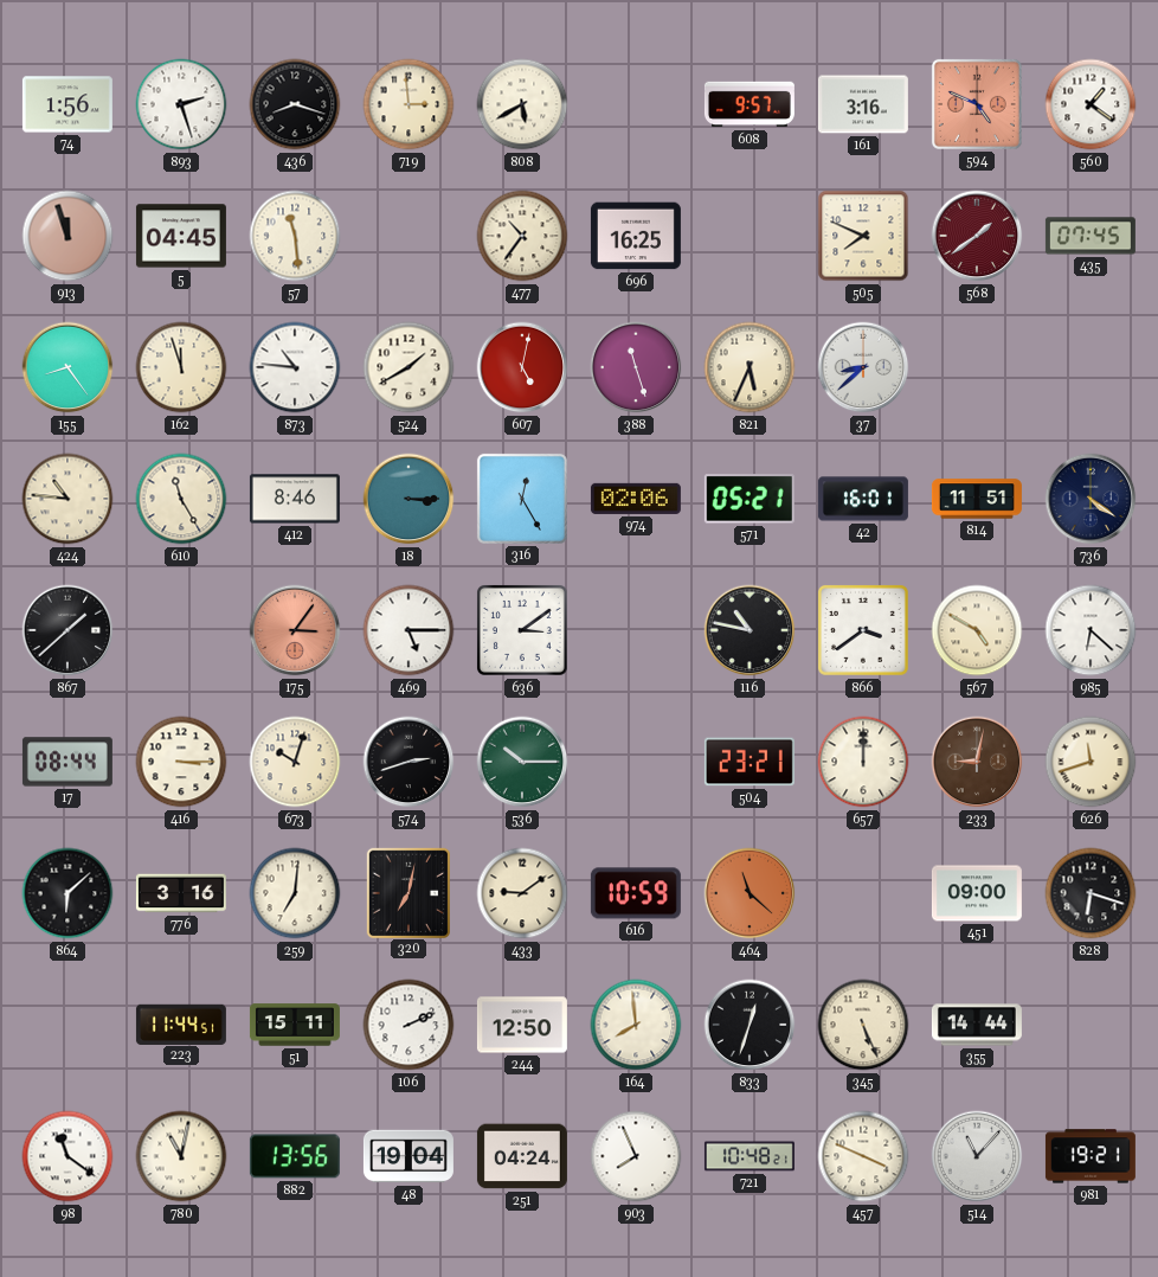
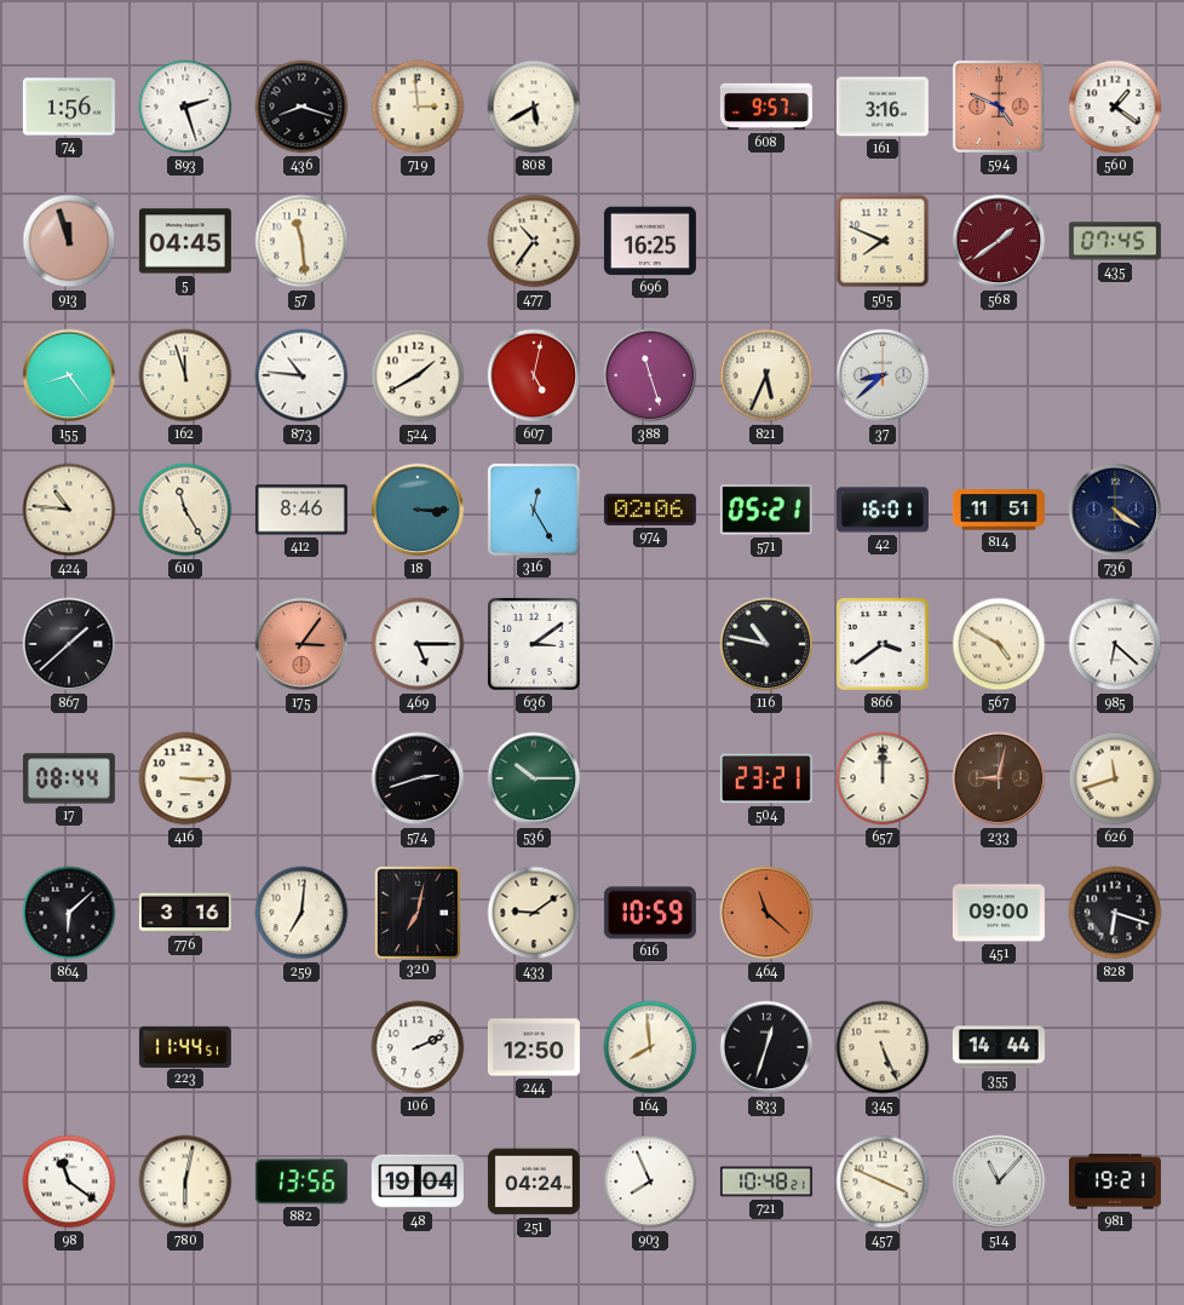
673: 10:03 -> none
51: 15:11 -> none
780: 11:02 -> 6:02
